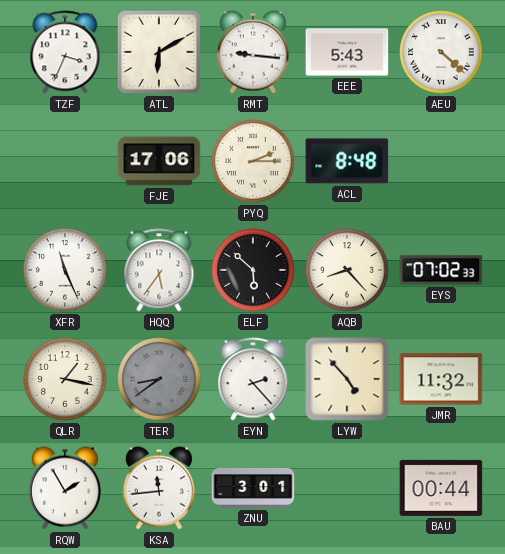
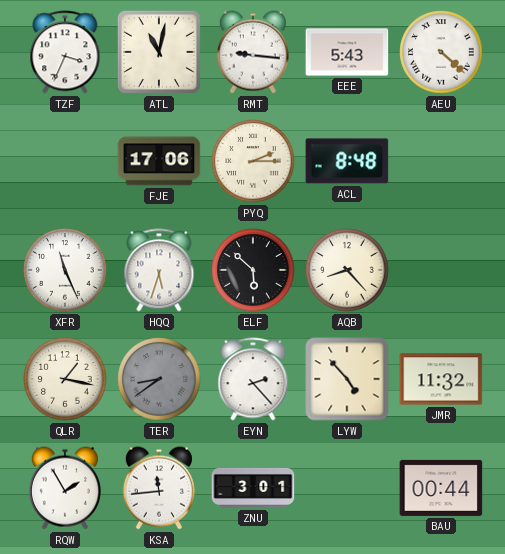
ATL: 6:10 -> 11:02
HQQ: 5:36 -> 5:33
EYS: 07:02 -> none
